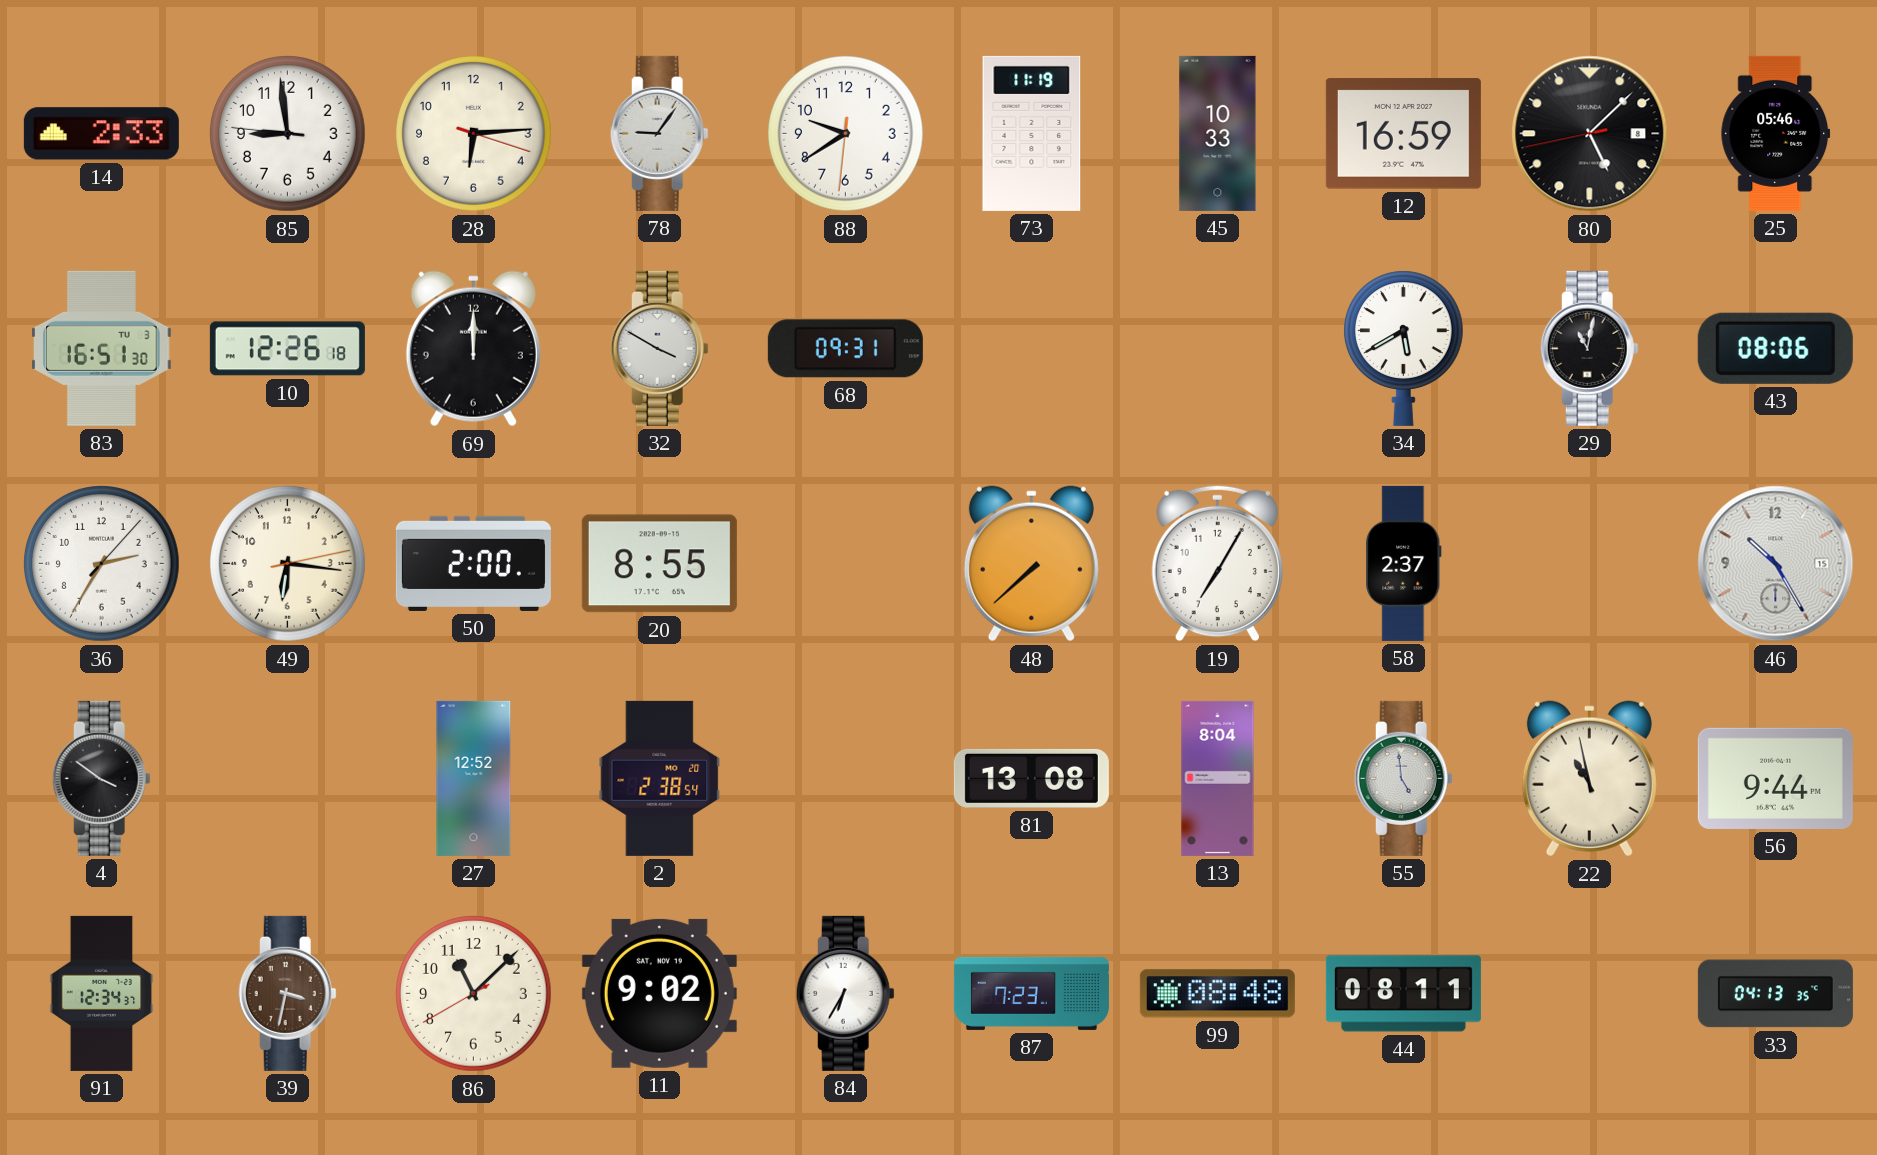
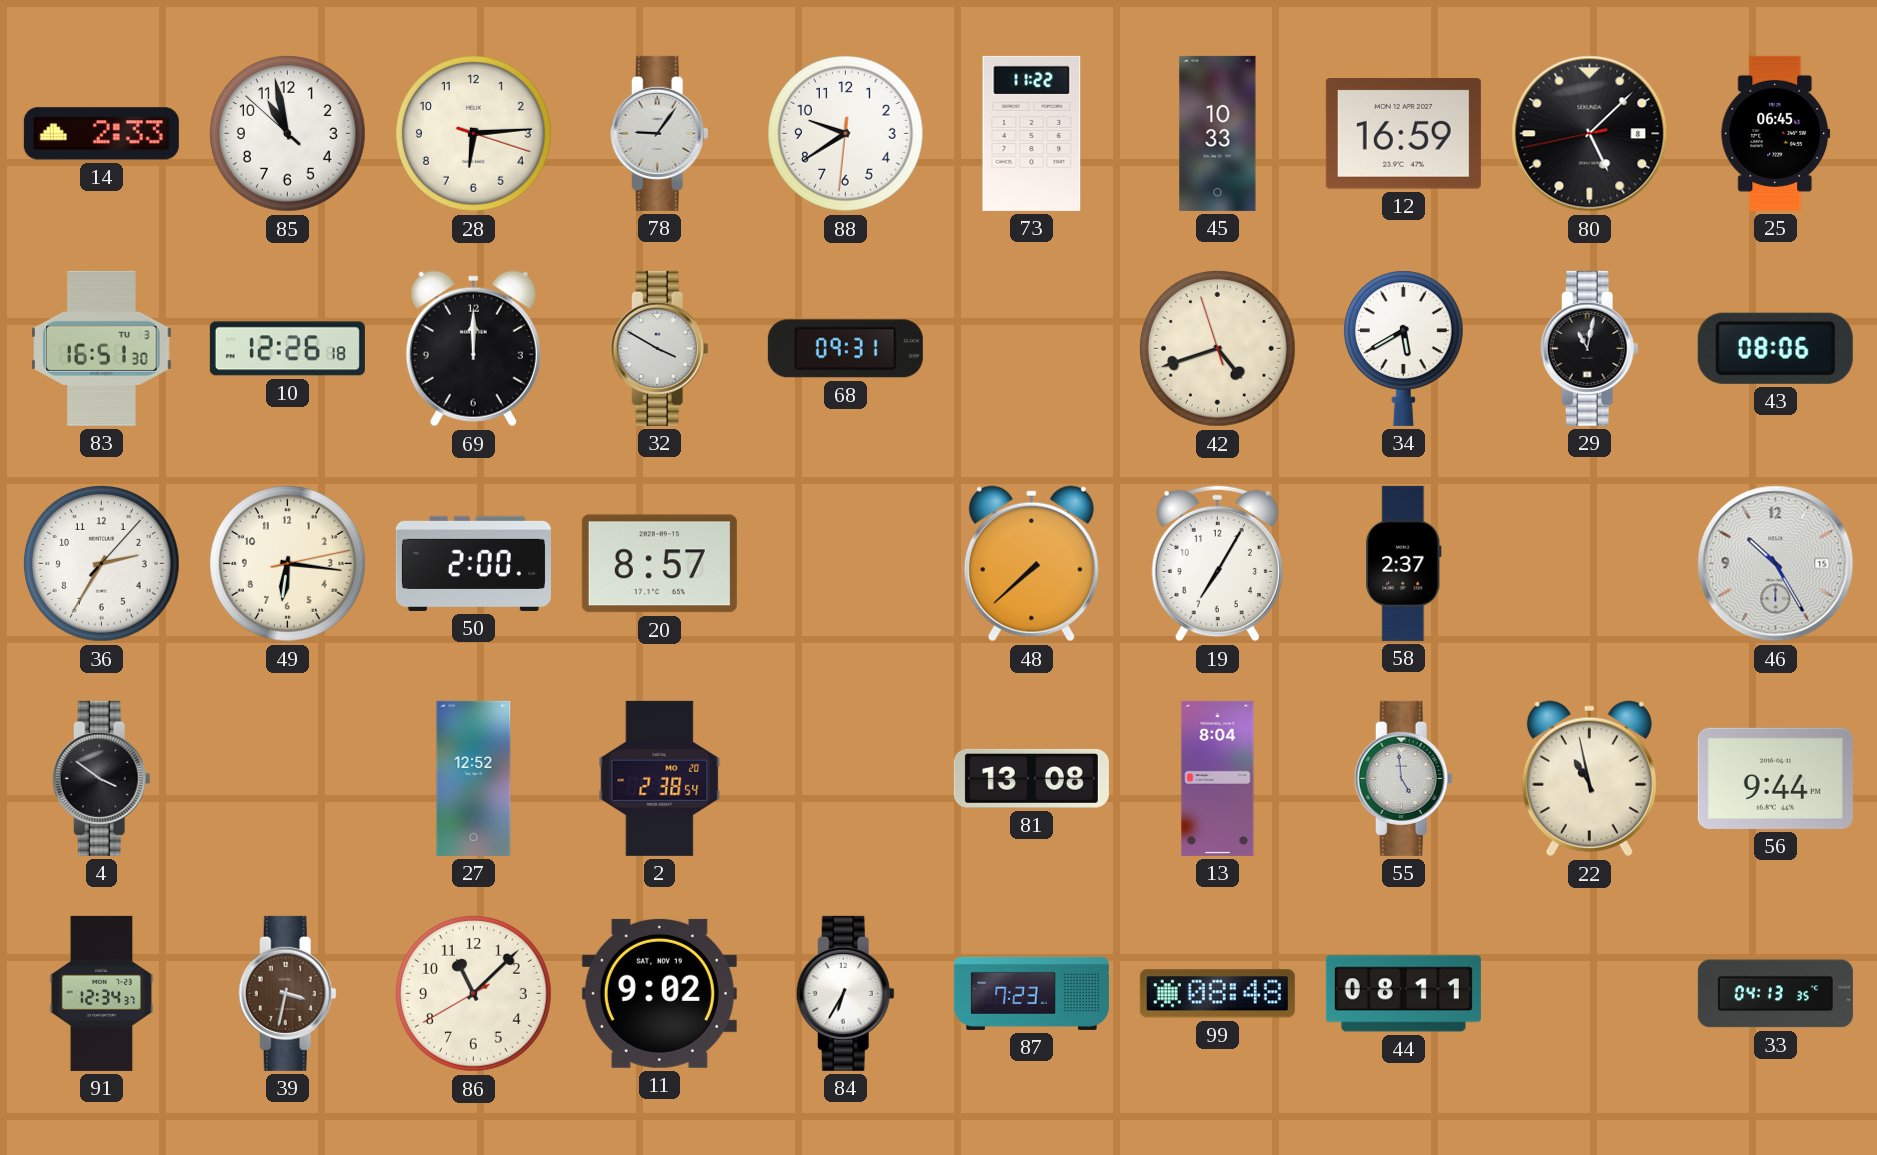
85: 8:58 -> 10:57
73: 11:19 -> 11:22
25: 05:46 -> 06:45
42: none -> 4:41
20: 8:55 -> 8:57
